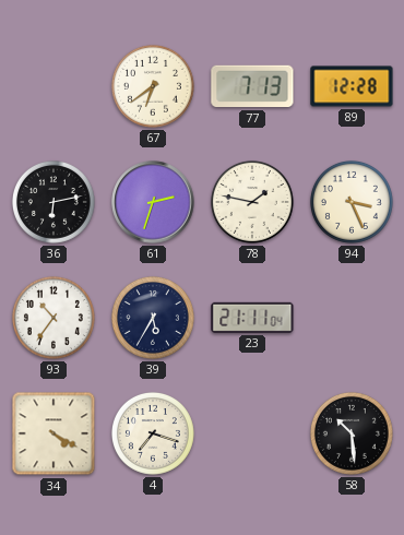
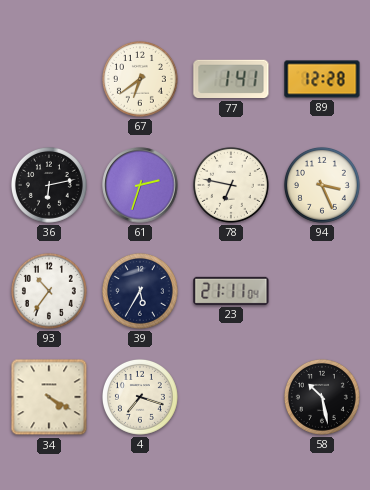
77: 7:13 -> 1:41
78: 1:47 -> 6:47
58: 10:29 -> 10:28
